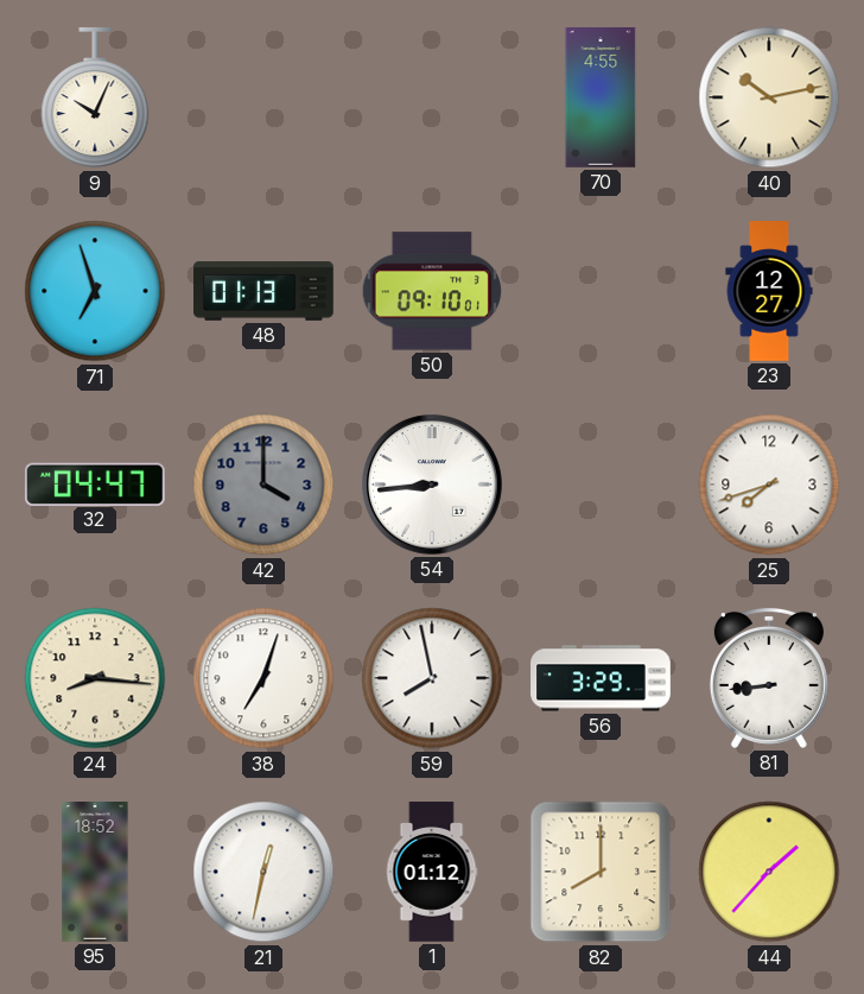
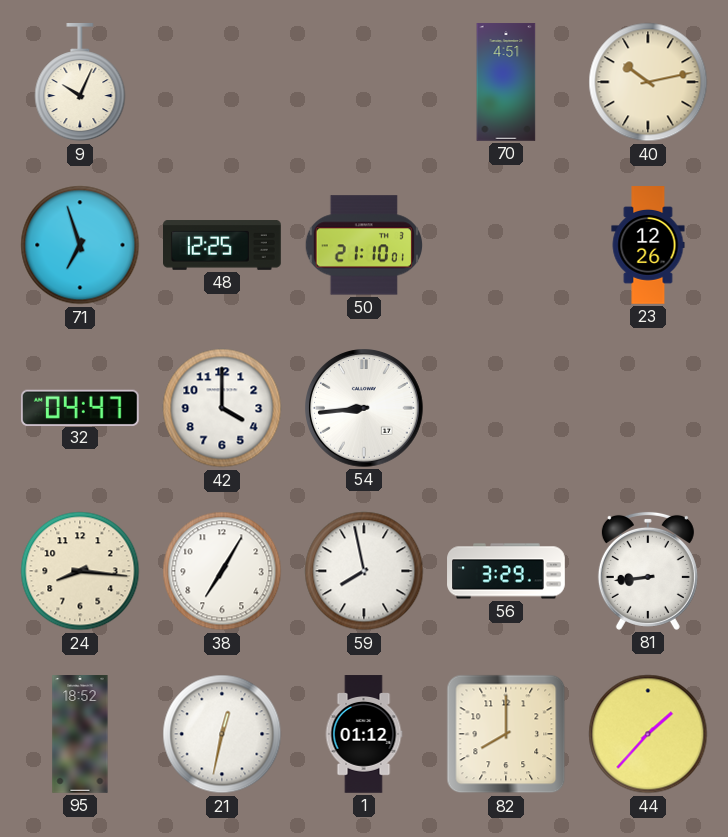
70: 4:55 -> 4:51
48: 01:13 -> 12:25
50: 09:10 -> 21:10
23: 12:27 -> 12:26
42 dial: grey -> white
25: 7:42 -> none
38: 7:03 -> 7:05
